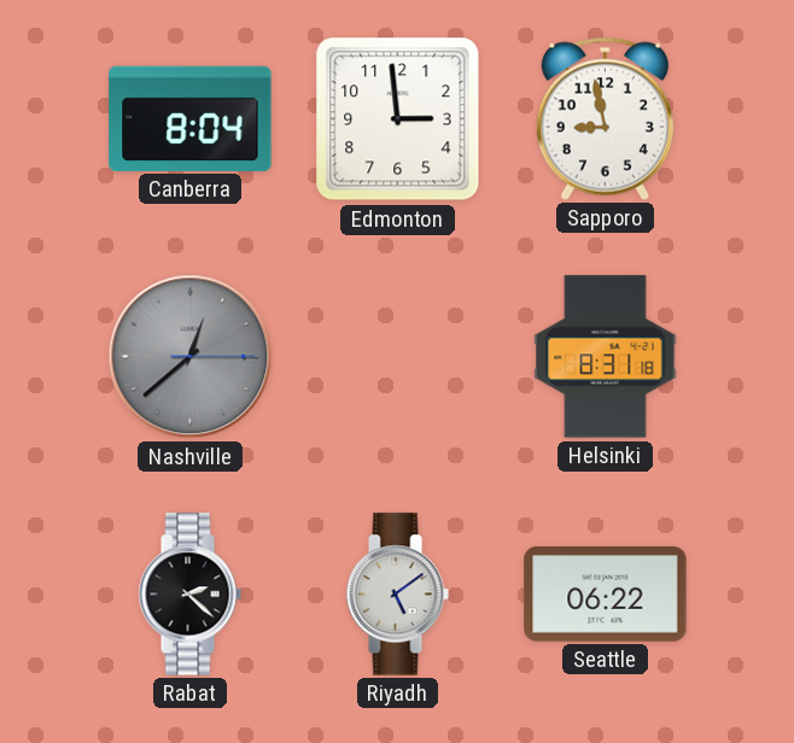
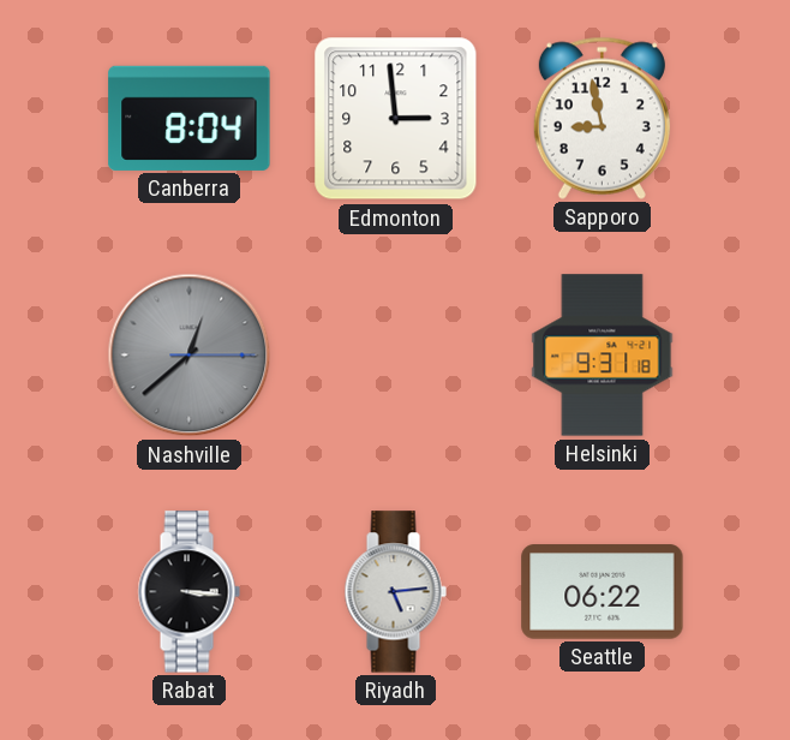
Helsinki: 8:31 -> 9:31
Rabat: 2:22 -> 3:16
Riyadh: 5:09 -> 5:14
